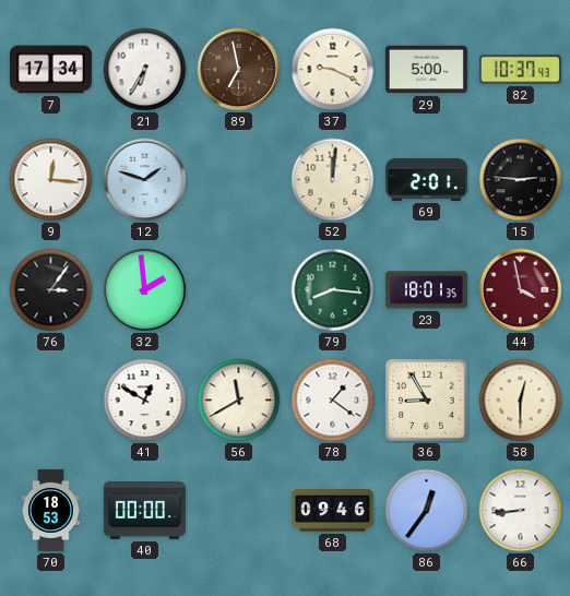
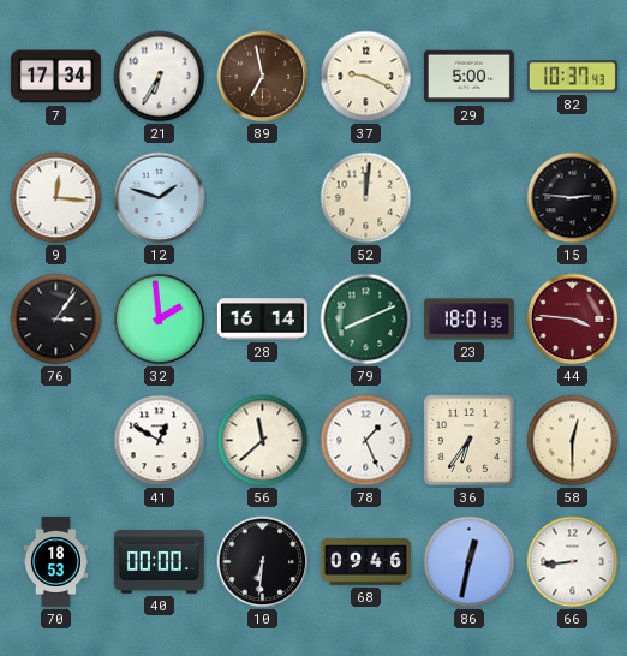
69: 2:01 -> none
28: none -> 16:14
79: 8:16 -> 8:11
44: 3:58 -> 3:46
56: 11:40 -> 11:38
78: 1:21 -> 1:26
36: 8:55 -> 6:36
10: none -> 6:31
86: 12:36 -> 12:32
